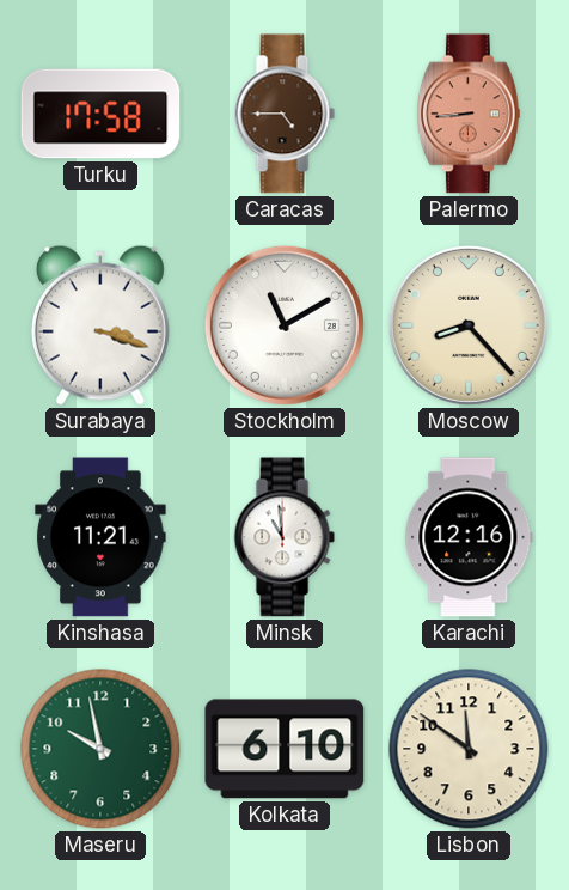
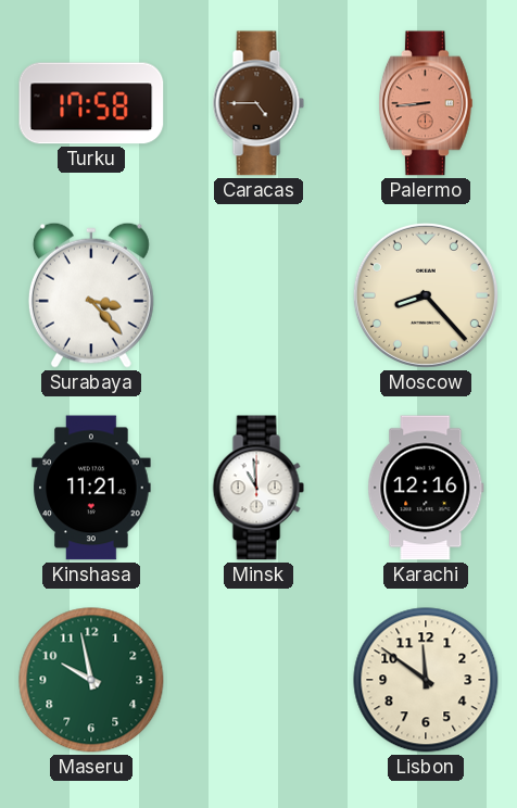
Surabaya: 3:18 -> 3:23
Stockholm: 11:10 -> none
Kolkata: 6:10 -> none
